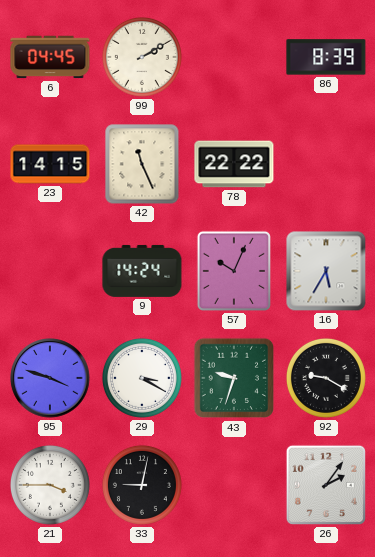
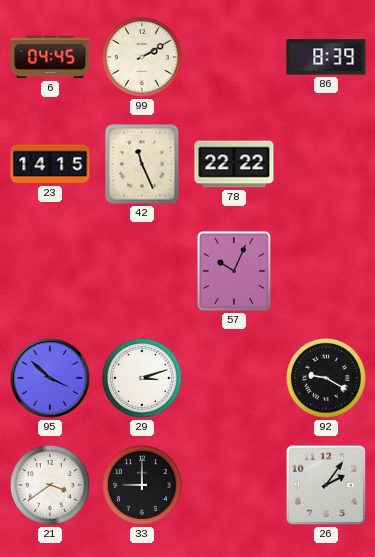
9: 14:24 -> none
16: 5:35 -> none
95: 3:48 -> 3:52
29: 3:20 -> 3:12
43: 9:33 -> none
21: 3:45 -> 3:39
33: 9:02 -> 9:00
